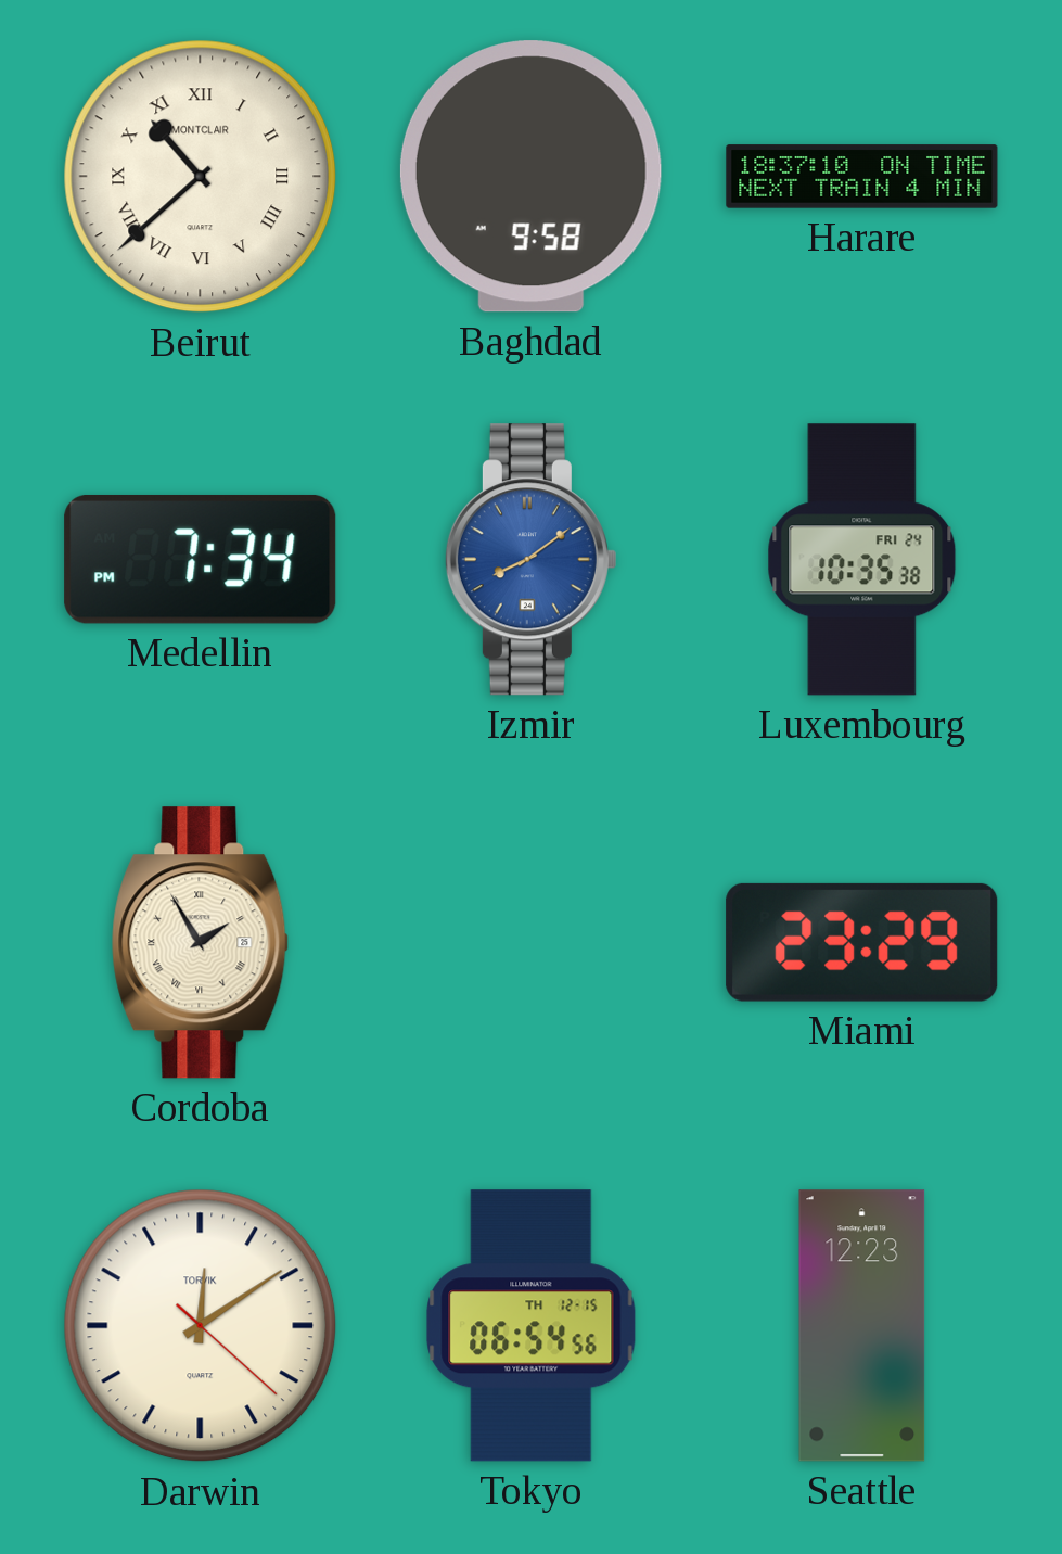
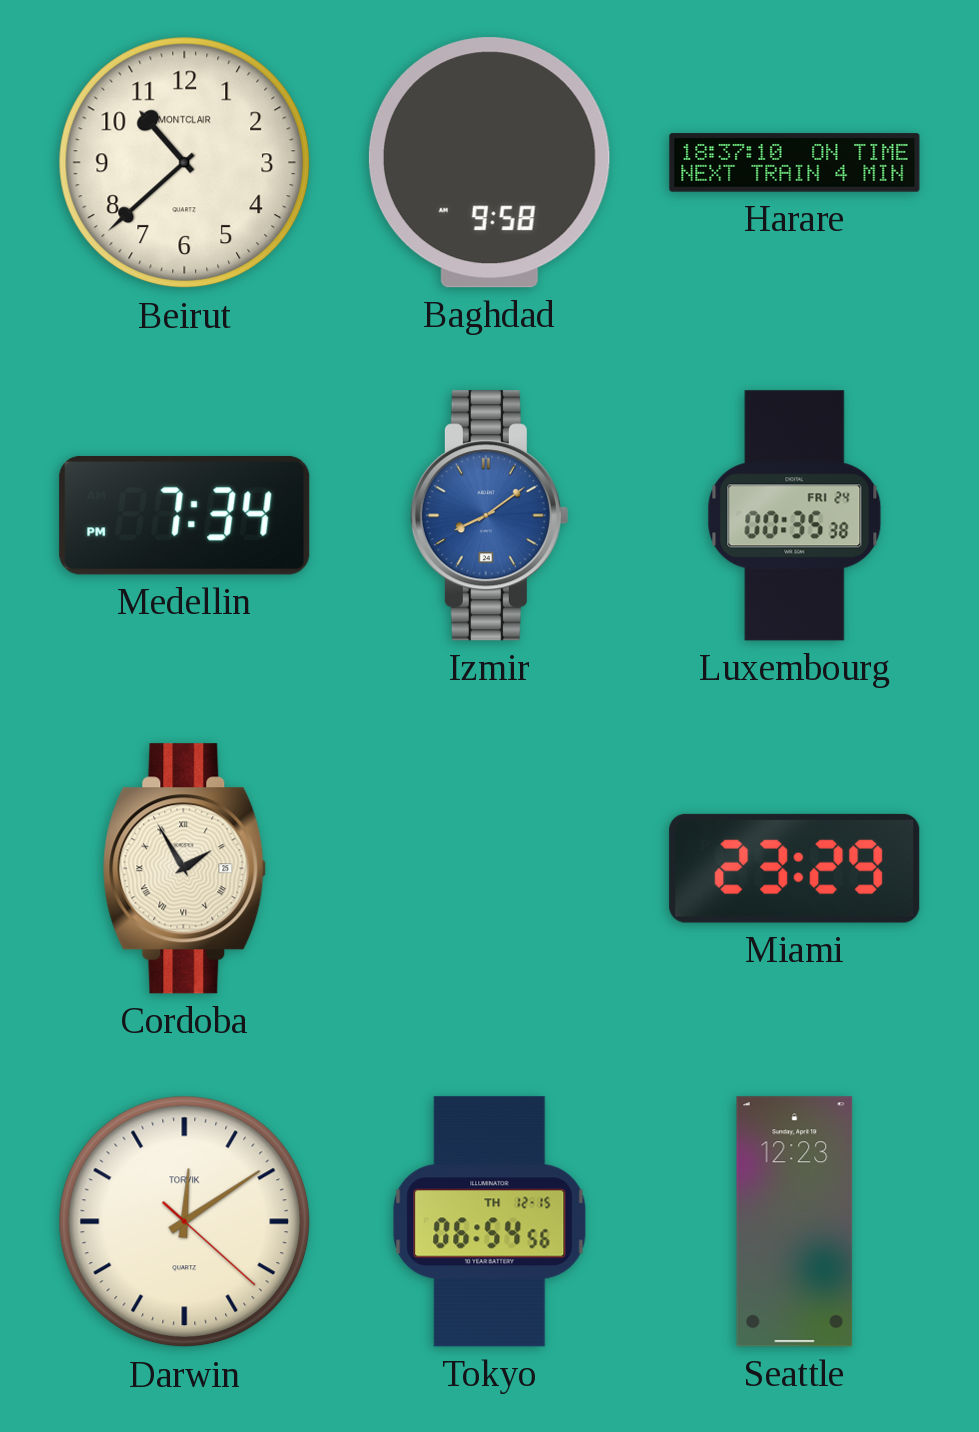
Beirut numerals: Roman -> Arabic
Luxembourg: 10:35 -> 00:35
